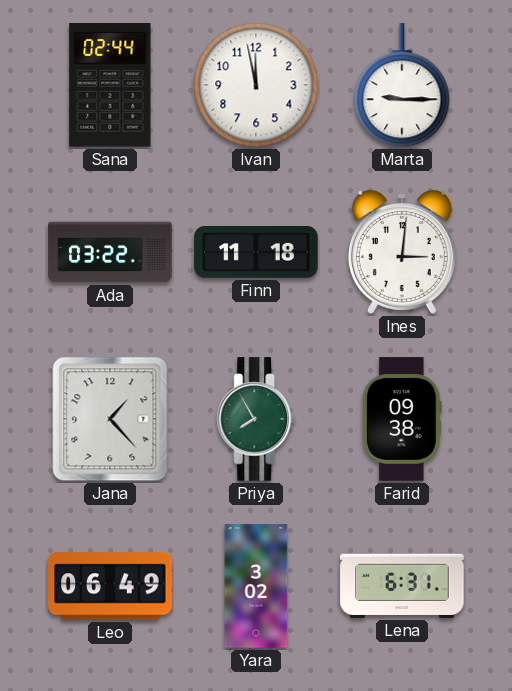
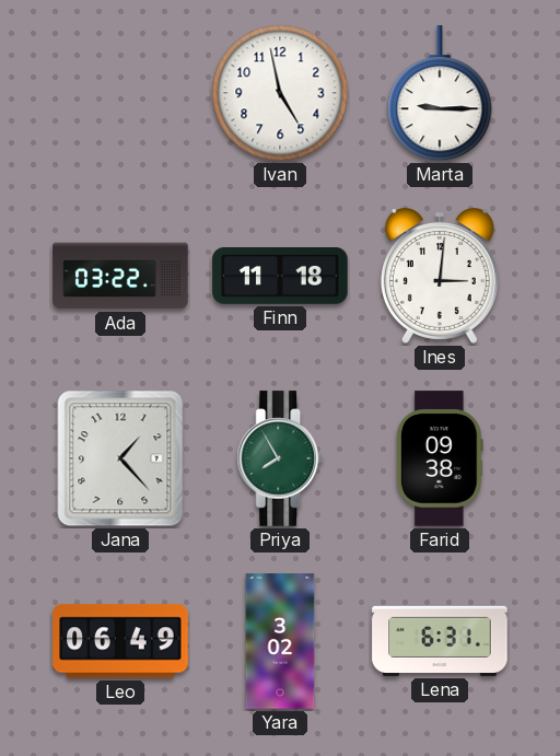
Sana: 02:44 -> none
Ivan: 11:58 -> 4:58
